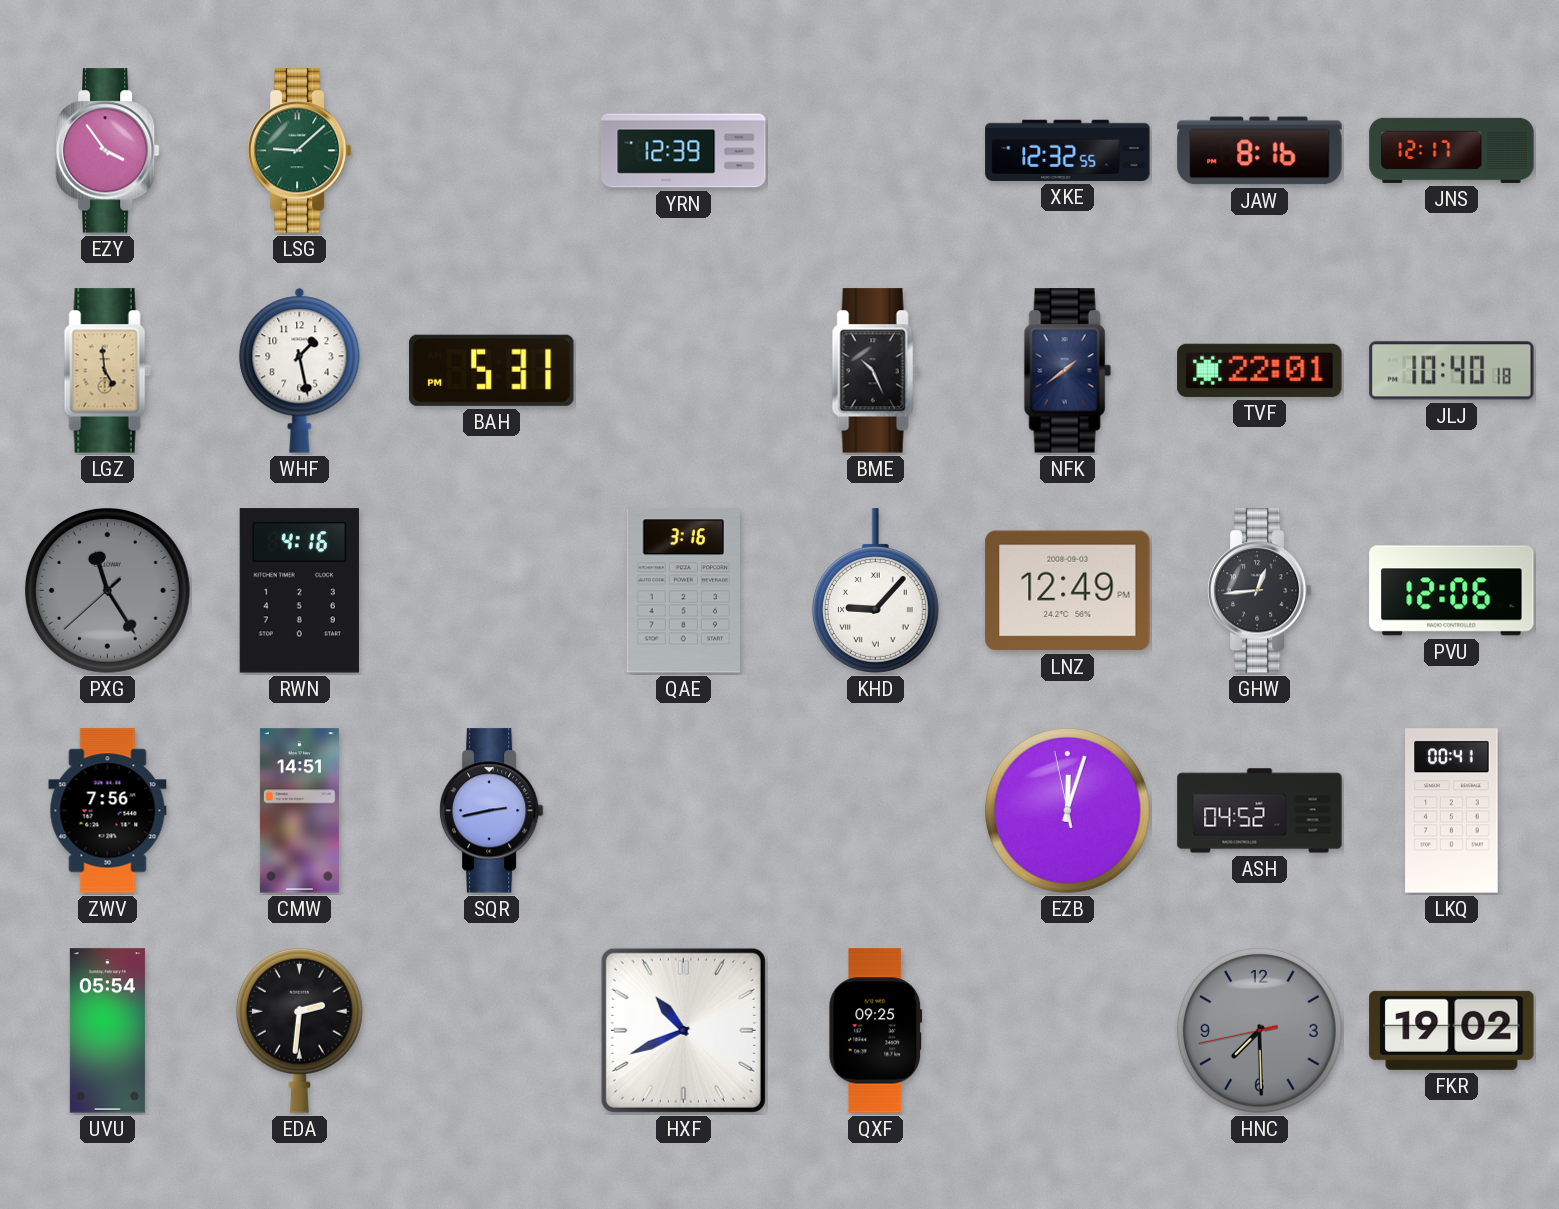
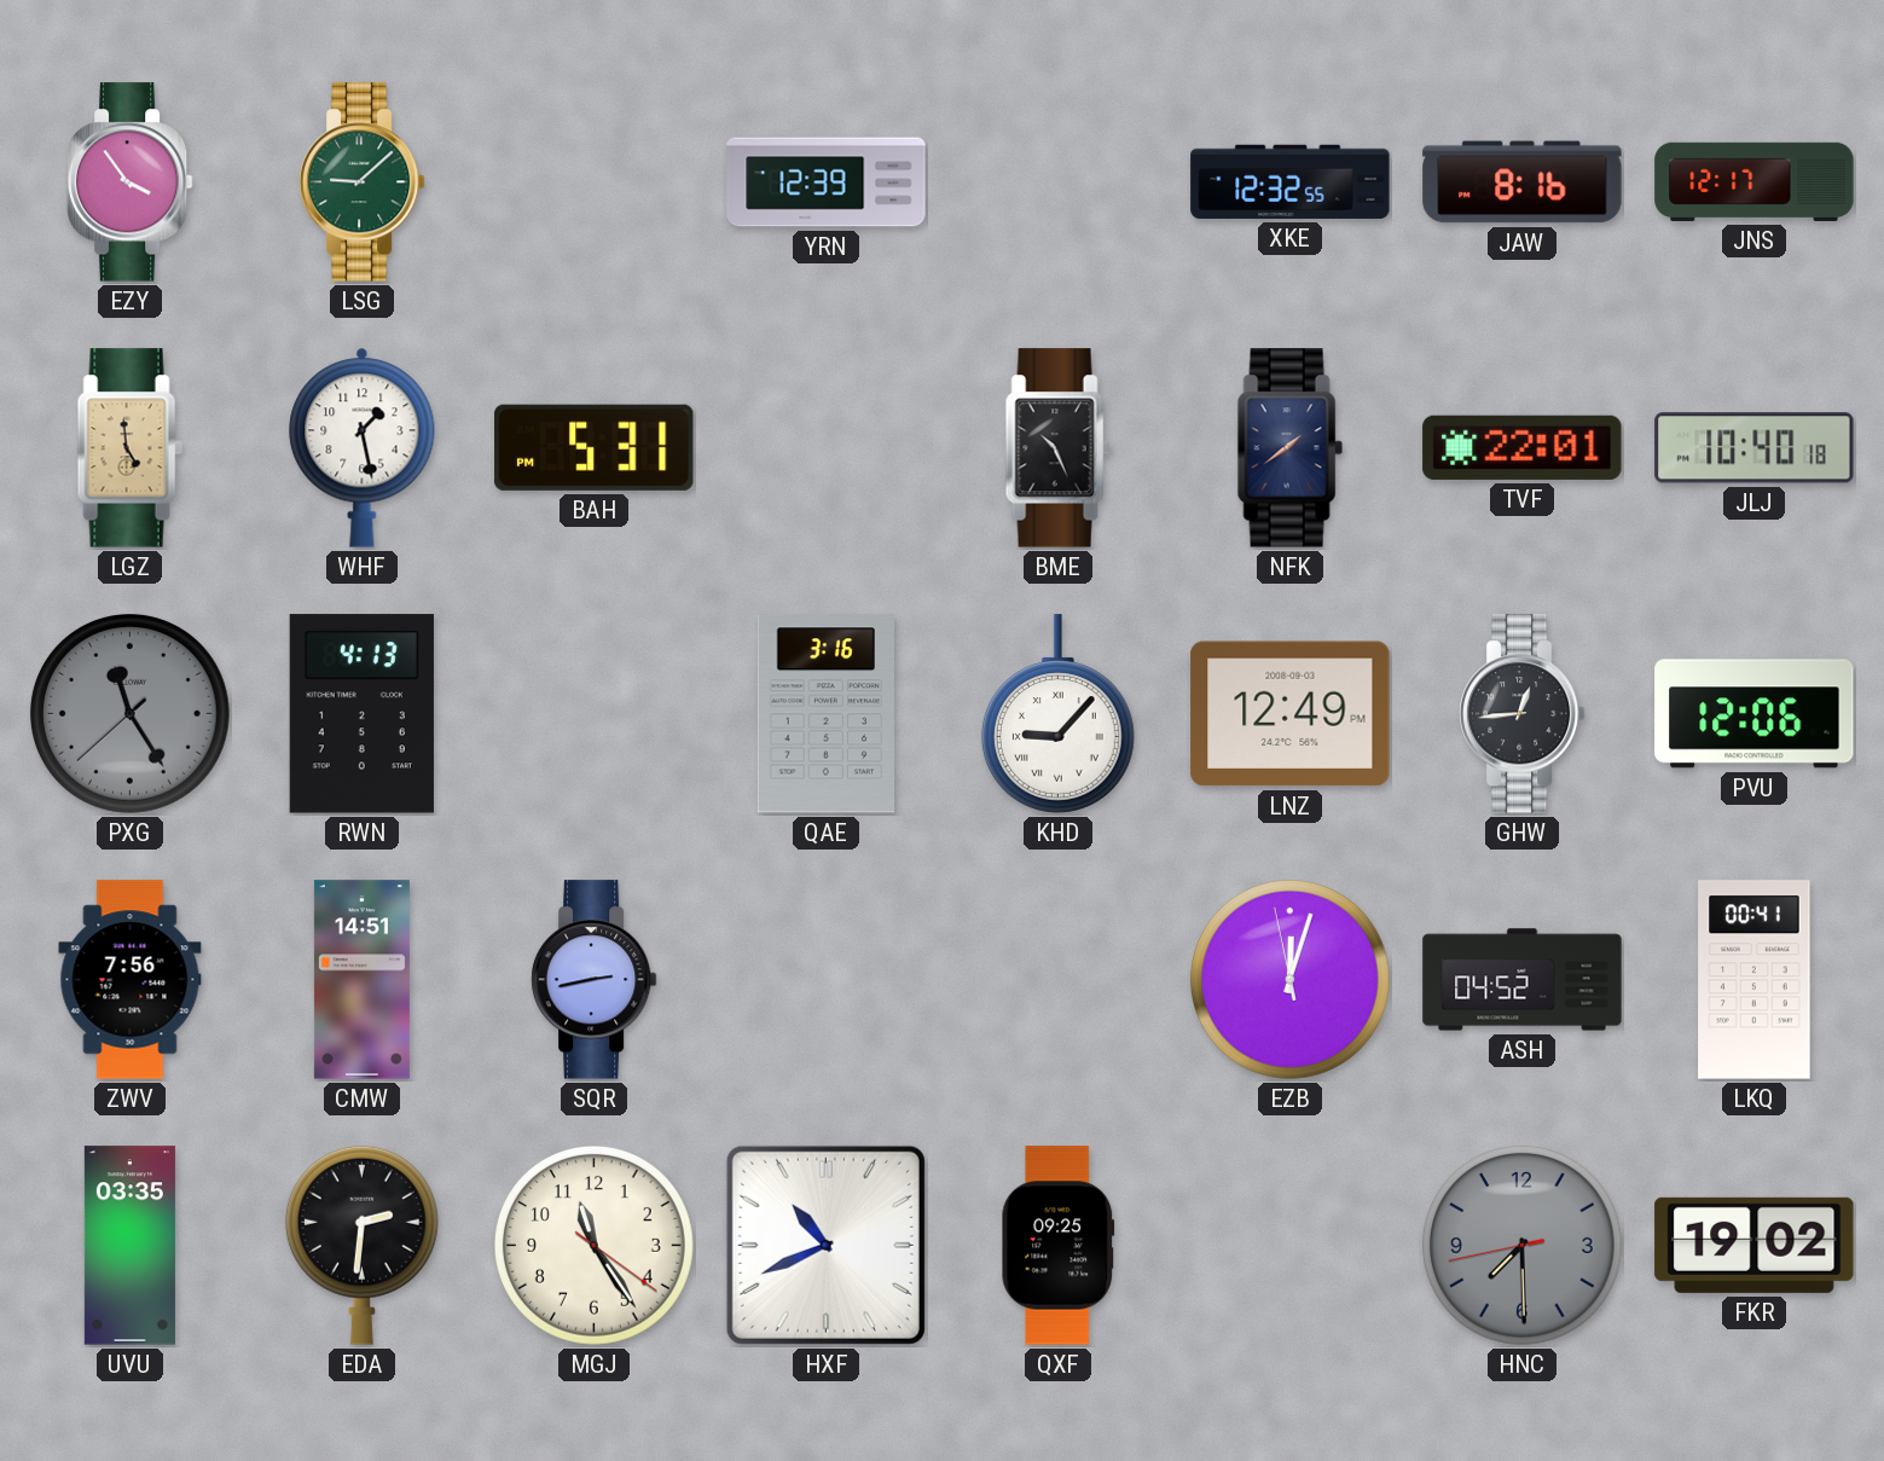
RWN: 4:16 -> 4:13
UVU: 05:54 -> 03:35
MGJ: none -> 11:24
